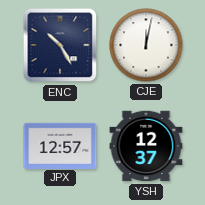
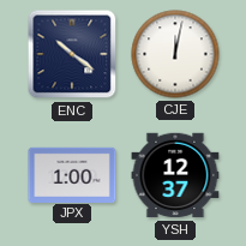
ENC: 10:25 -> 10:21
JPX: 12:57 -> 1:00
